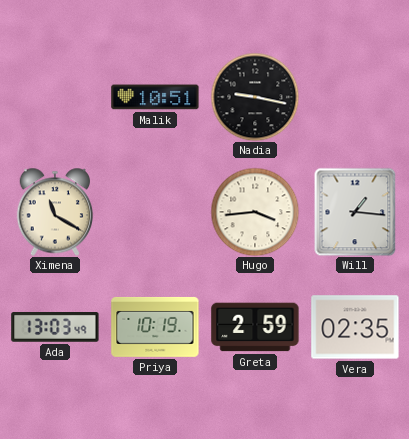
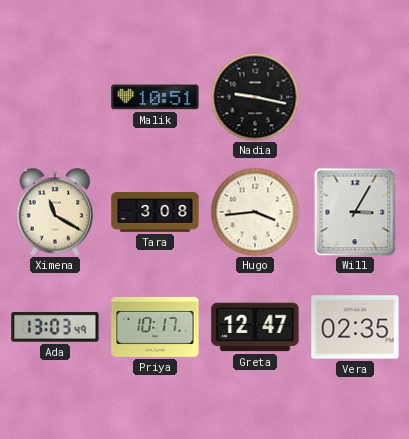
Tara: none -> 3:08
Will: 1:16 -> 3:05
Priya: 10:19 -> 10:17
Greta: 2:59 -> 12:47
